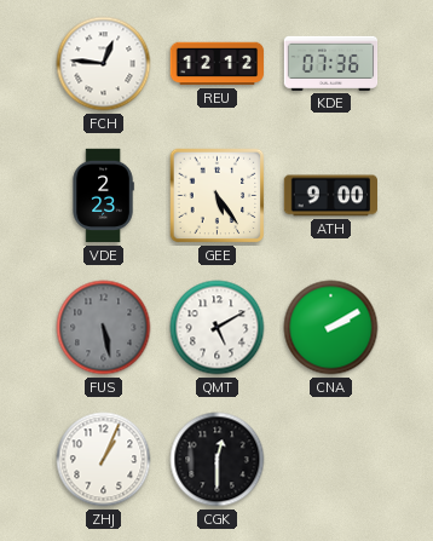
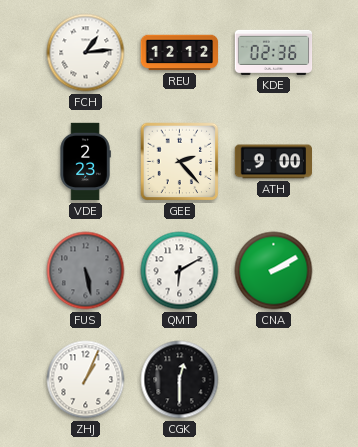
FCH: 12:46 -> 1:14
KDE: 07:36 -> 02:36
GEE: 5:24 -> 2:23
QMT: 5:10 -> 6:10
